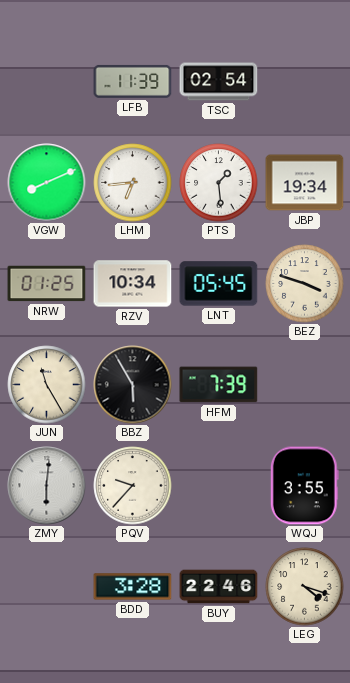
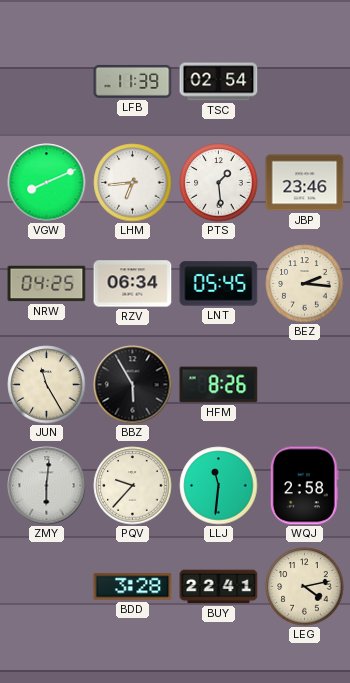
JBP: 19:34 -> 23:46
NRW: 01:25 -> 04:25
RZV: 10:34 -> 06:34
BEZ: 3:48 -> 2:16
HFM: 7:39 -> 8:26
LLJ: none -> 11:31
WQJ: 3:55 -> 2:58
BUY: 22:46 -> 22:41
LEG: 4:18 -> 4:13
